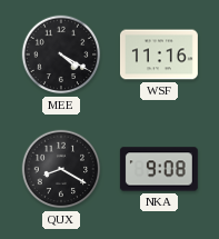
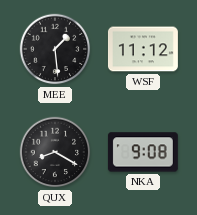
MEE: 4:20 -> 1:29
WSF: 11:16 -> 11:12
